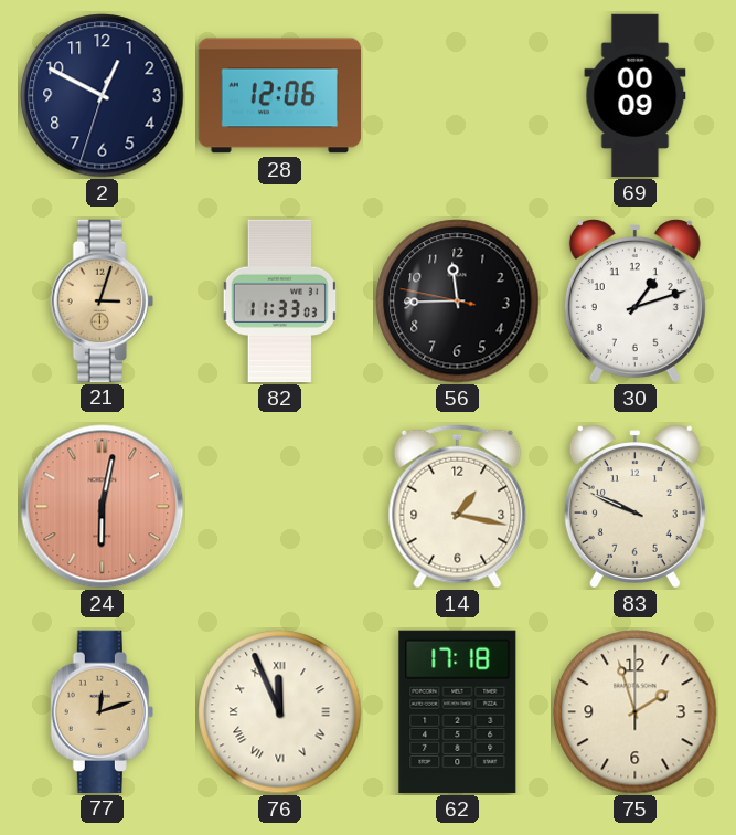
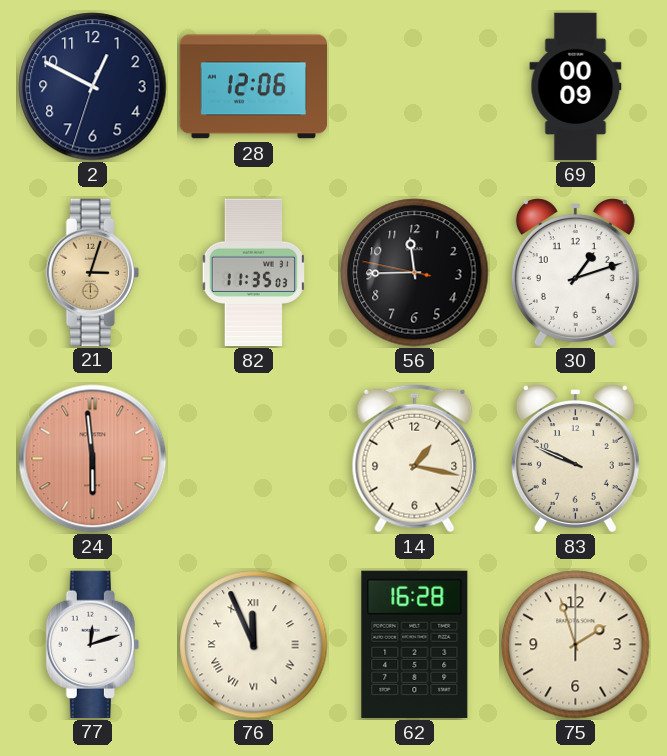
82: 11:33 -> 11:35
24: 6:02 -> 5:59
77 dial: champagne -> white
62: 17:18 -> 16:28
